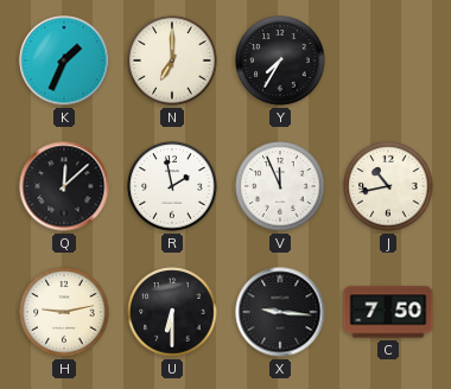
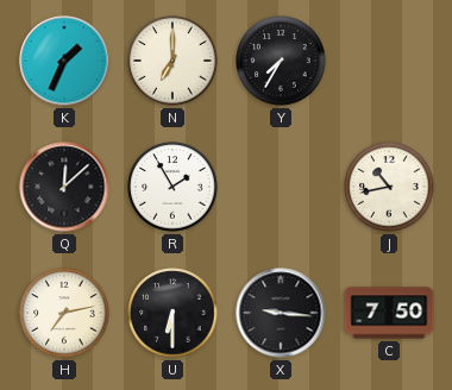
R: 1:58 -> 1:55
V: 11:56 -> none
H: 9:13 -> 7:13
